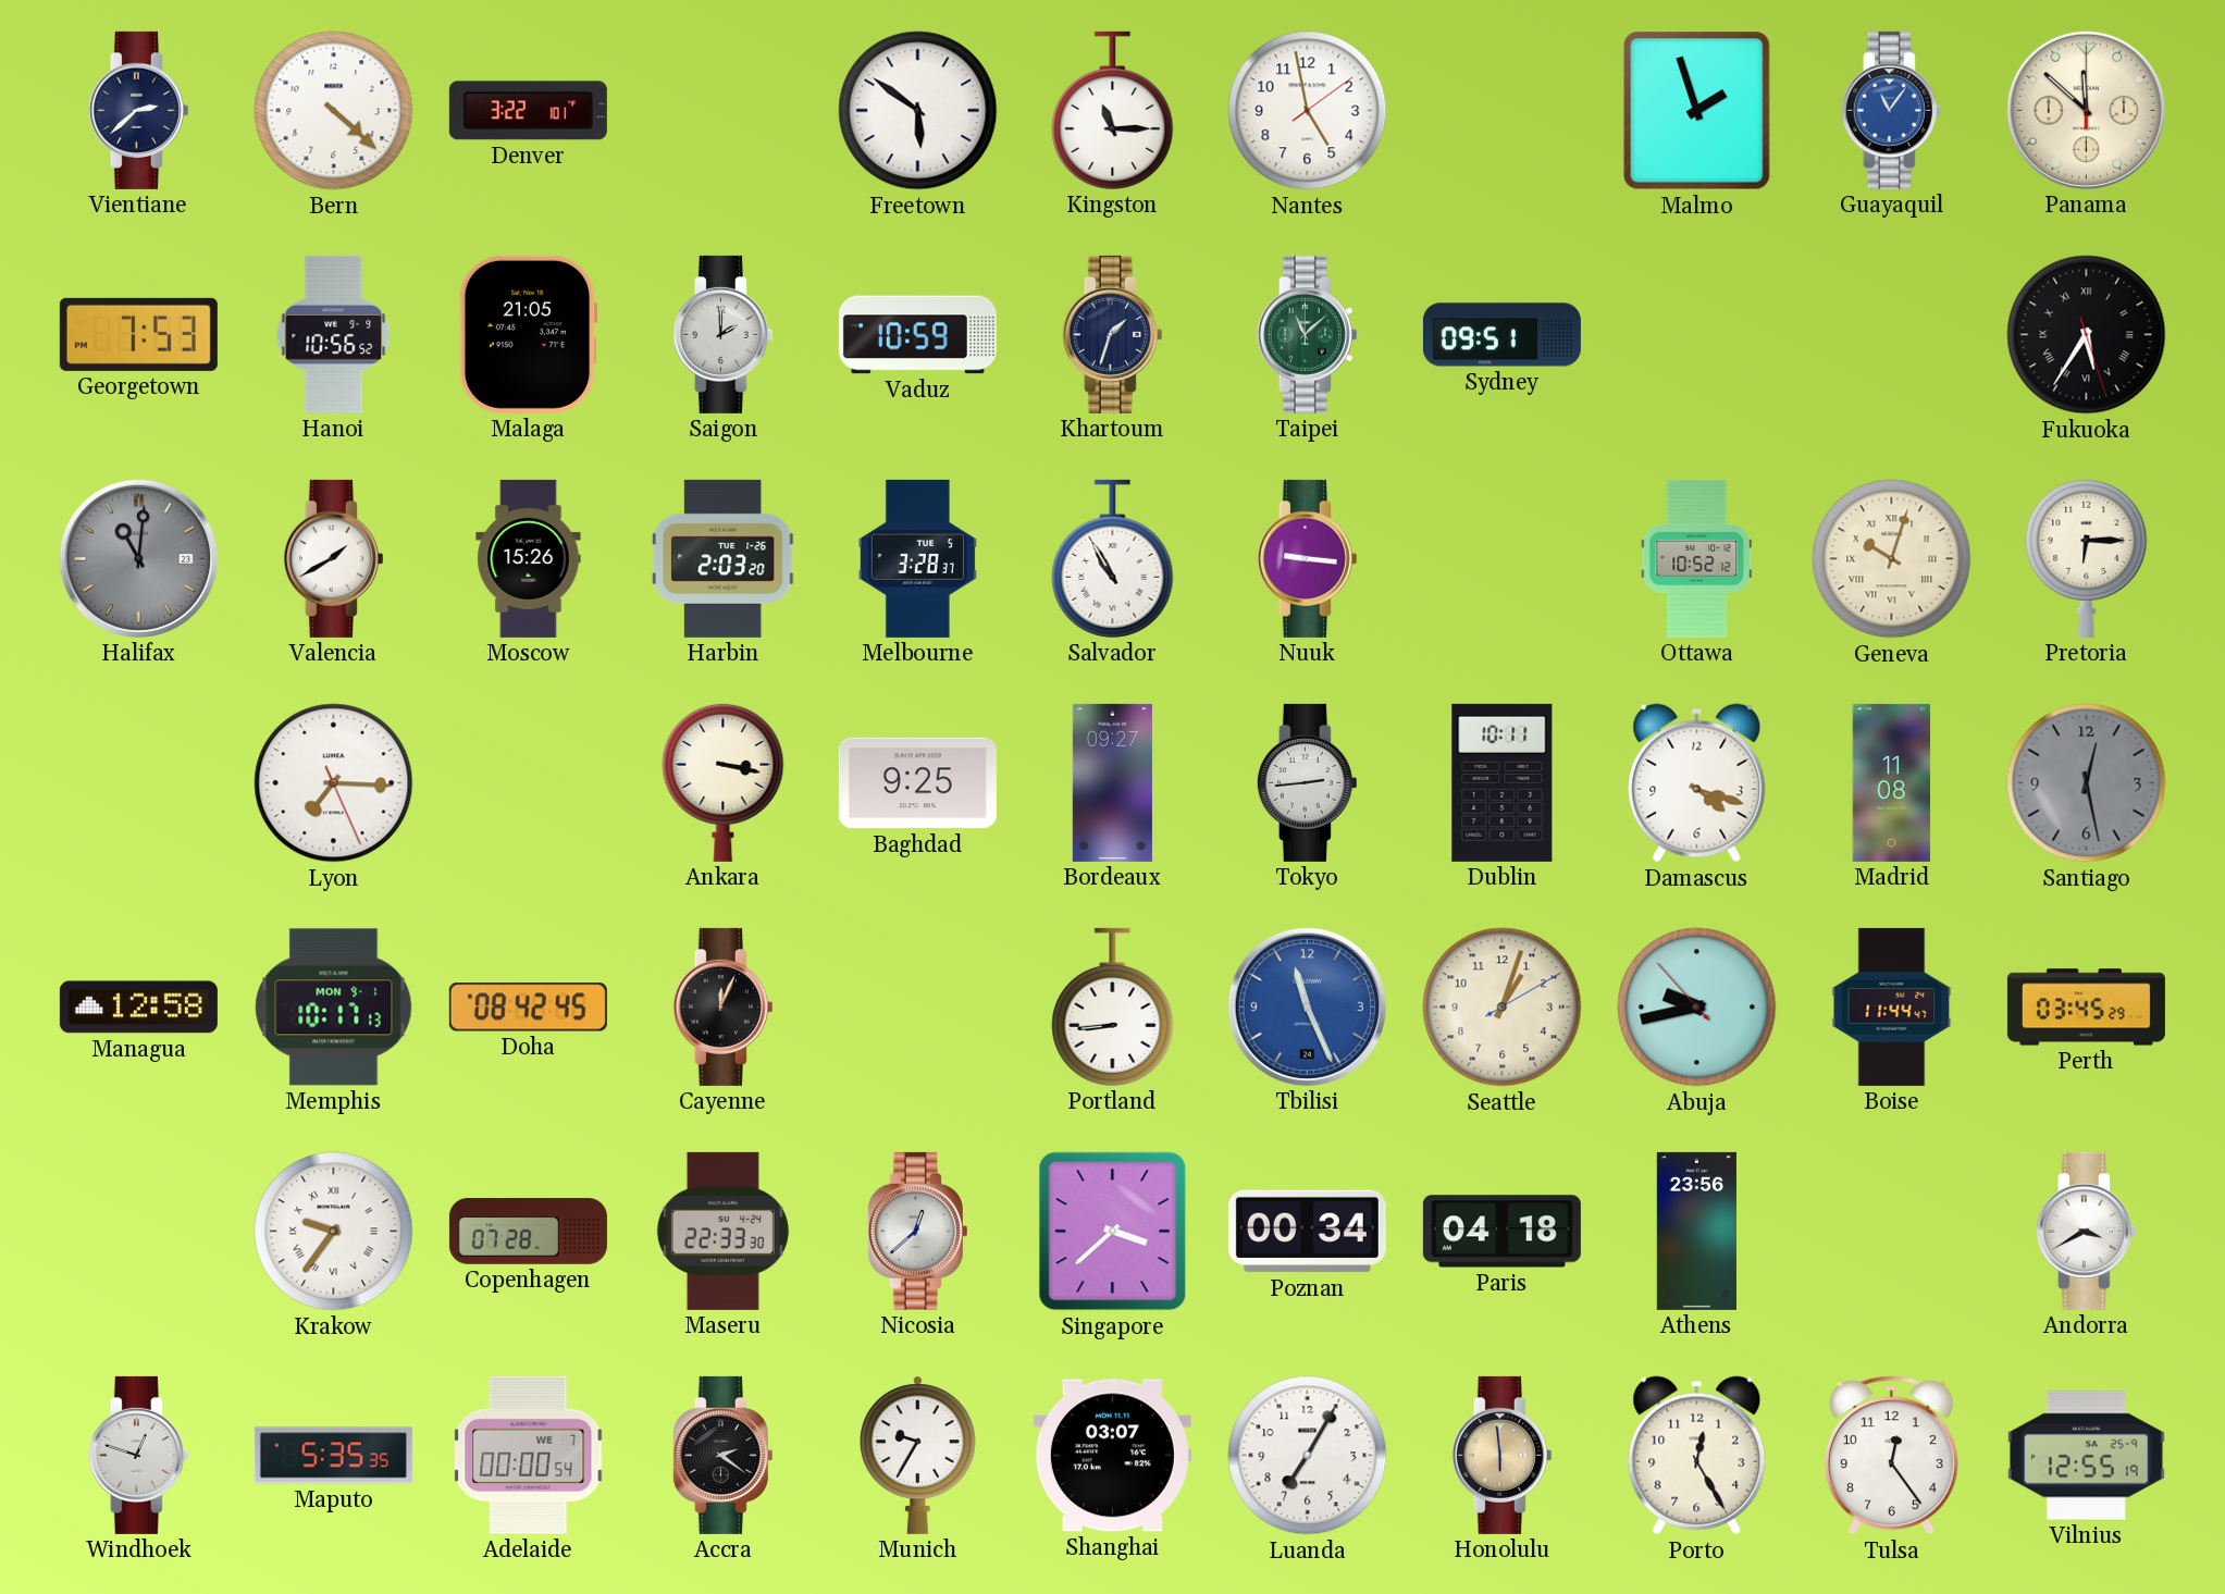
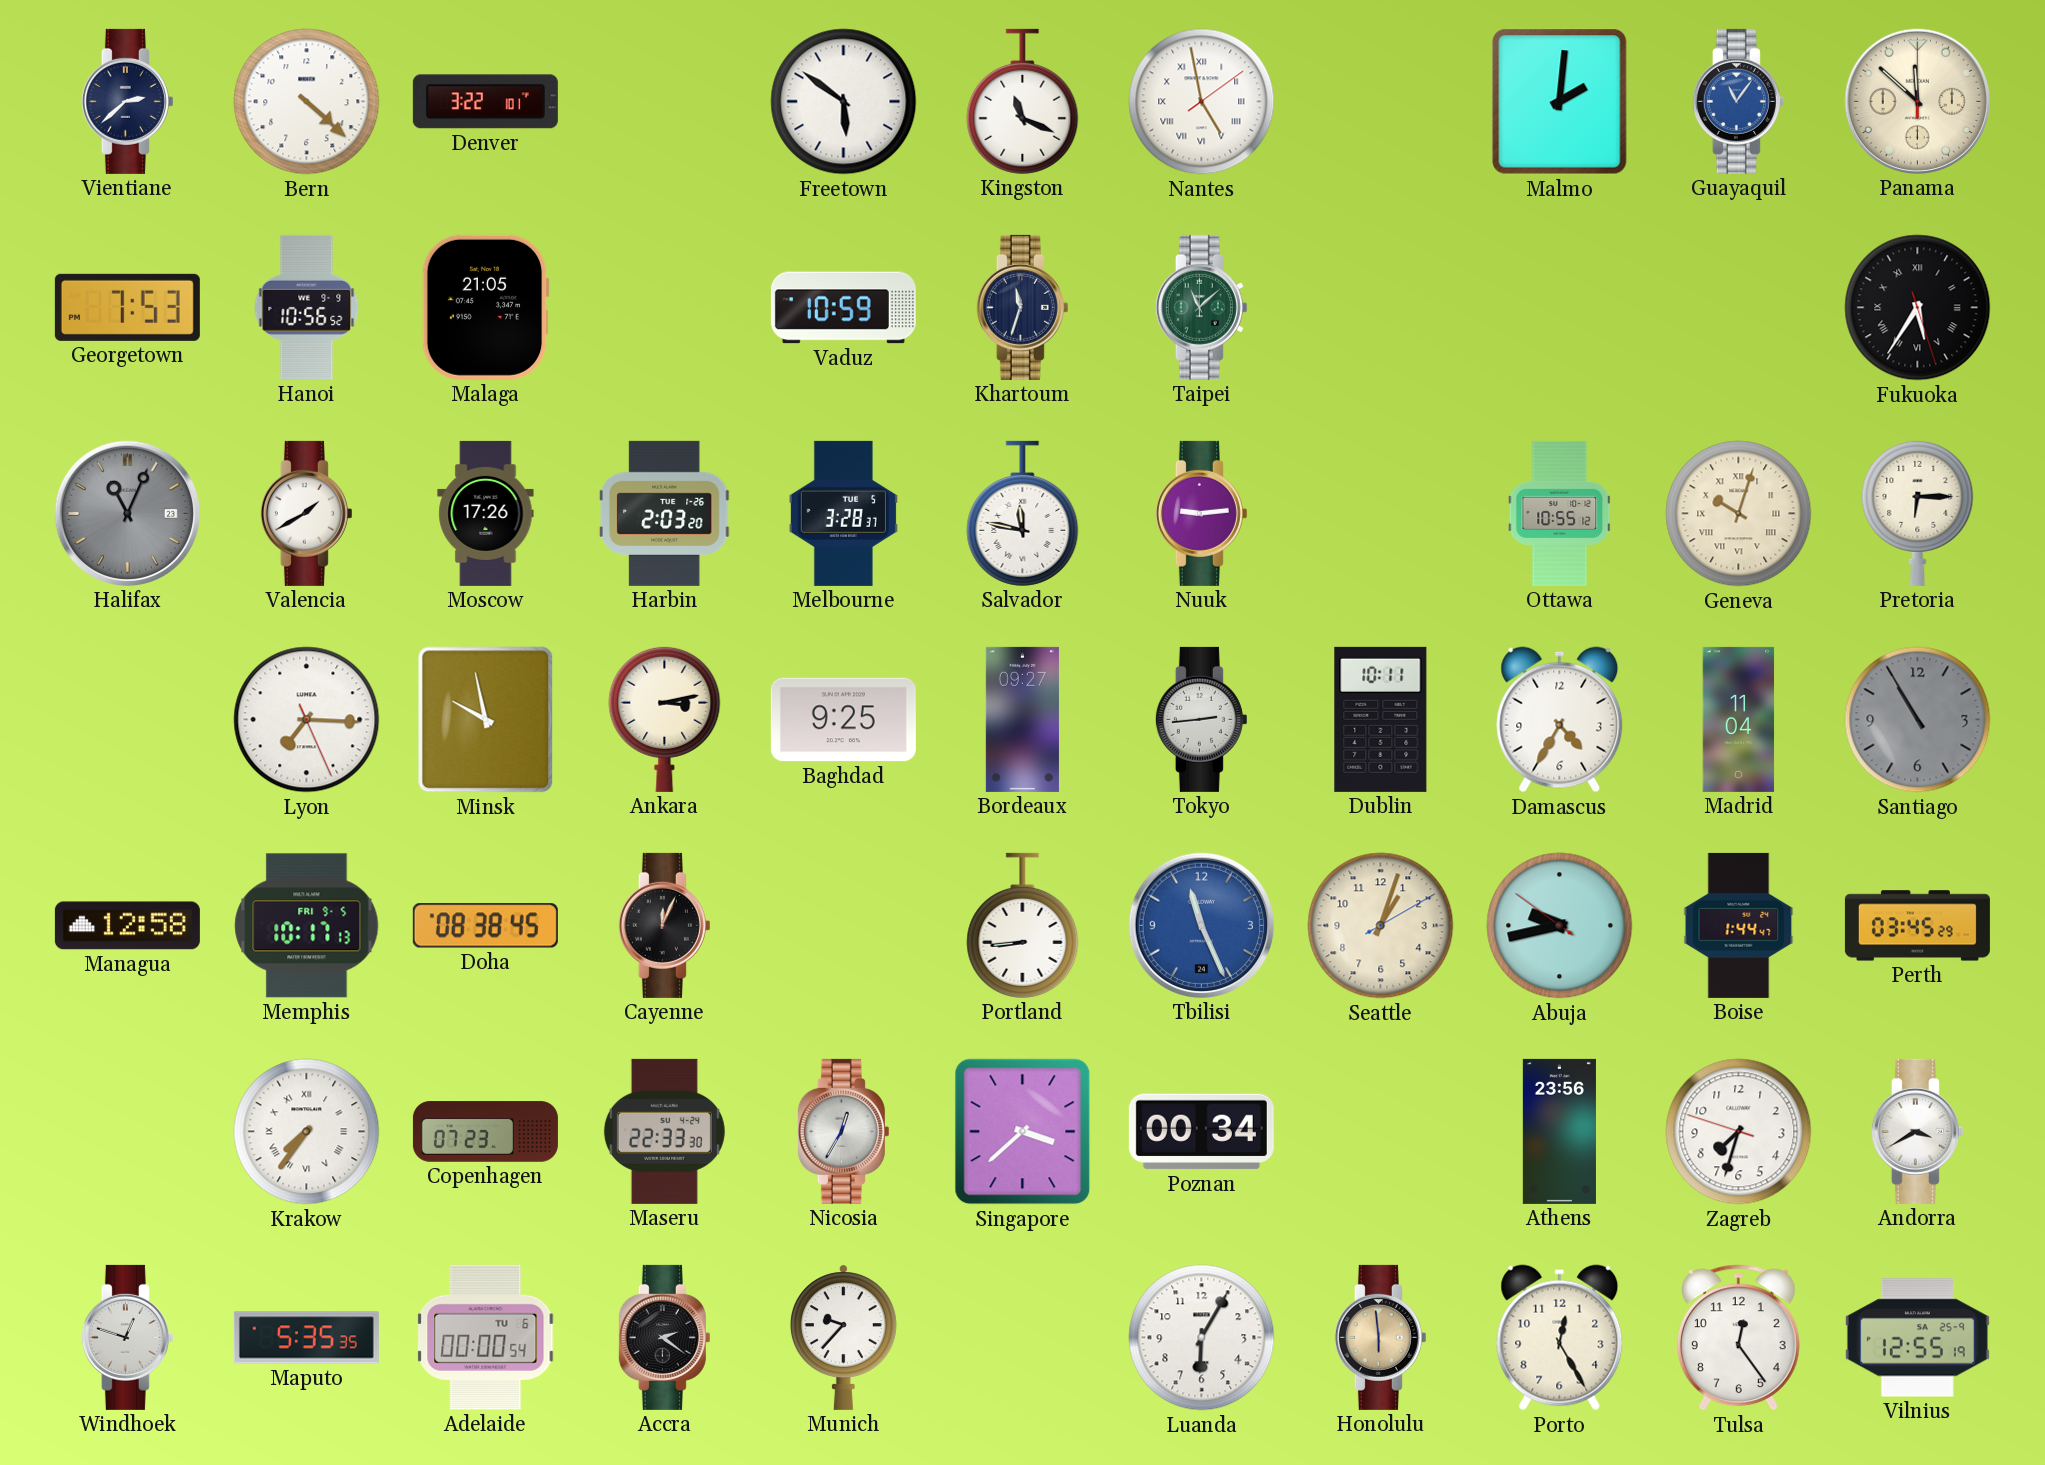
Kingston: 11:15 -> 11:19
Nantes numerals: Arabic -> Roman
Malmo: 1:57 -> 2:01
Saigon: 2:00 -> none
Khartoum: 1:33 -> 11:33
Sydney: 09:51 -> none
Halifax: 11:01 -> 11:04
Moscow: 15:26 -> 17:26
Salvador: 10:55 -> 11:47
Nuuk: 9:16 -> 9:14
Ottawa: 10:52 -> 10:55
Minsk: none -> 9:58
Ankara: 3:17 -> 3:13
Damascus: 4:18 -> 4:35
Madrid: 11:08 -> 11:04
Santiago: 12:28 -> 10:55
Memphis date: MON 9-1 -> FRI 9-5
Doha: 08:42 -> 08:38
Abuja: 9:42:53 -> 9:42:51
Boise: 11:44 -> 1:44
Krakow: 9:36 -> 7:36
Copenhagen: 07:28 -> 07:23
Nicosia: 12:38 -> 12:35
Paris: 04:18 -> none
Zagreb: none -> 7:32
Adelaide date: WE 7 -> TU 6
Munich: 9:35 -> 9:37
Shanghai: 03:07 -> none
Luanda: 7:05 -> 6:05
